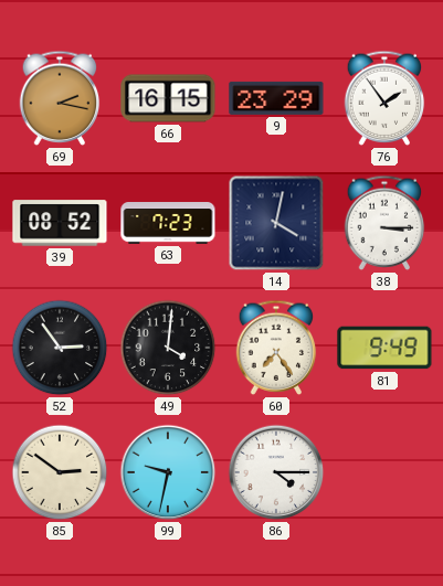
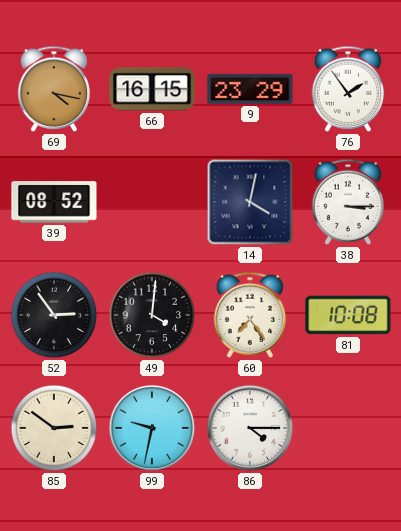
69: 2:17 -> 4:17
63: 7:23 -> none
81: 9:49 -> 10:08
